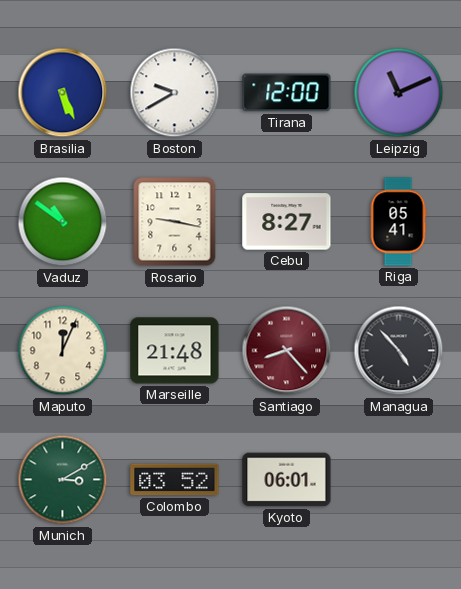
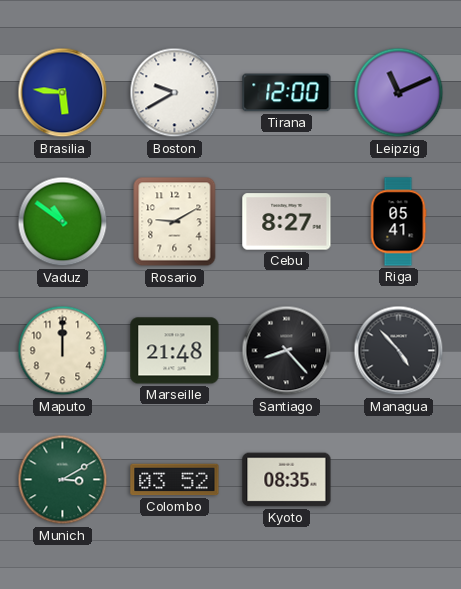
Brasilia: 5:26 -> 5:46
Rosario: 9:17 -> 9:10
Maputo: 12:04 -> 12:00
Santiago dial: burgundy -> black
Kyoto: 06:01 -> 08:35
